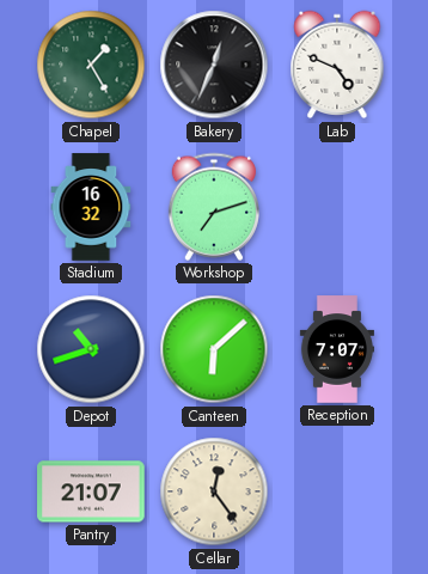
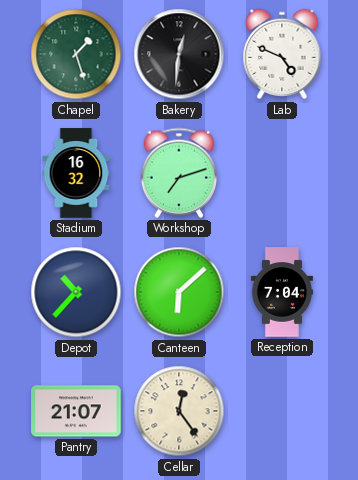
Chapel: 1:25 -> 1:27
Bakery: 12:34 -> 12:31
Depot: 10:42 -> 10:37
Reception: 7:07 -> 7:04
